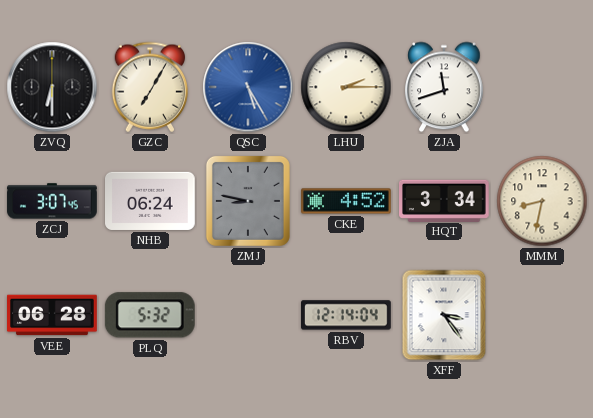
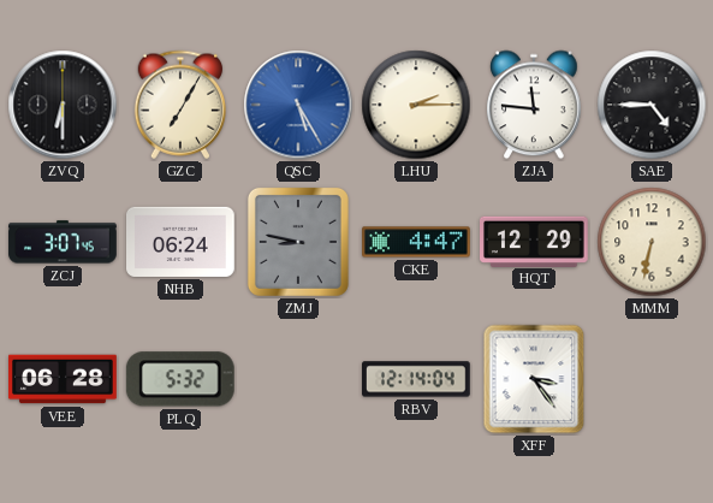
ZJA: 11:42 -> 11:46
SAE: none -> 4:45
CKE: 4:52 -> 4:47
HQT: 3:34 -> 12:29
MMM: 8:32 -> 6:32
